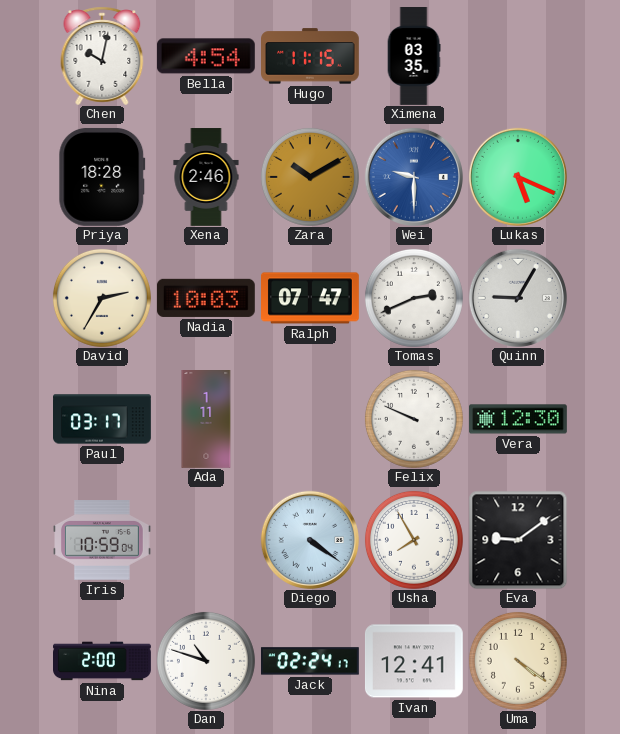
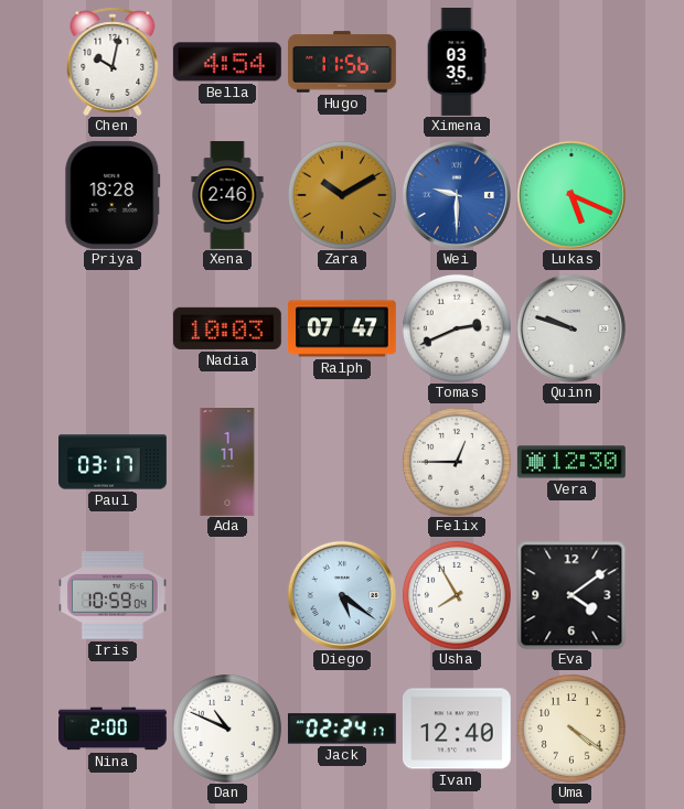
Hugo: 11:15 -> 11:56
David: 2:35 -> none
Quinn: 9:05 -> 9:48
Felix: 9:49 -> 12:45
Diego: 4:21 -> 5:21
Eva: 9:09 -> 4:09
Dan: 10:48 -> 10:49
Ivan: 12:41 -> 12:40
